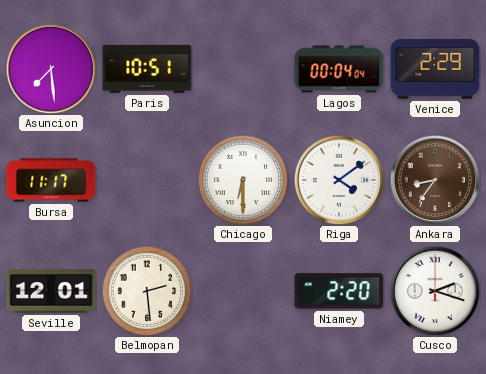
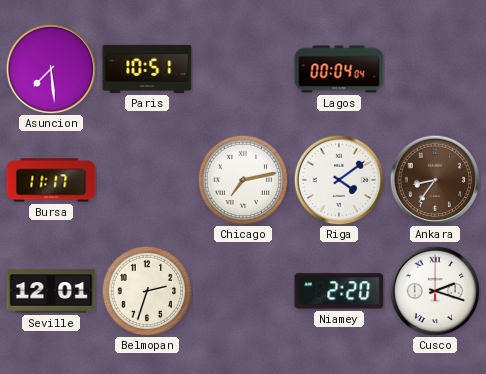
Venice: 2:29 -> none
Chicago: 6:30 -> 7:13
Belmopan: 2:29 -> 2:33
